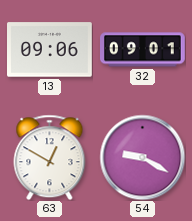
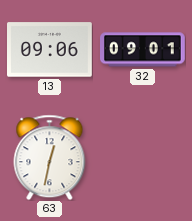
63: 12:50 -> 12:32
54: 9:20 -> none
